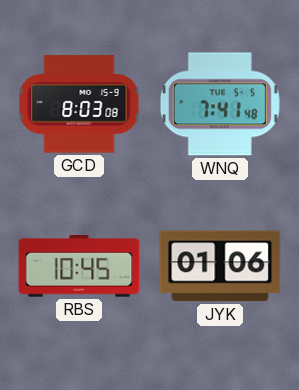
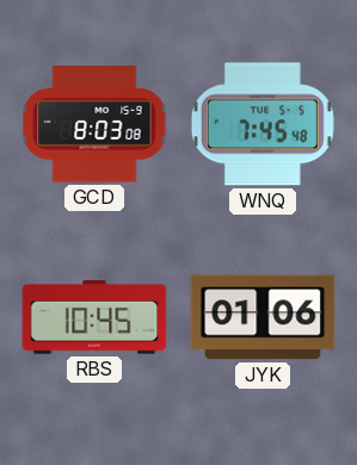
WNQ: 7:41 -> 7:45
